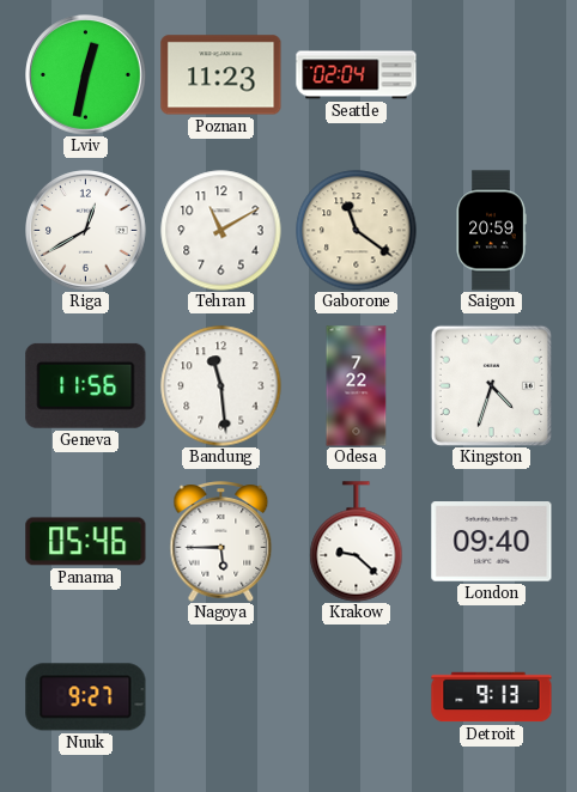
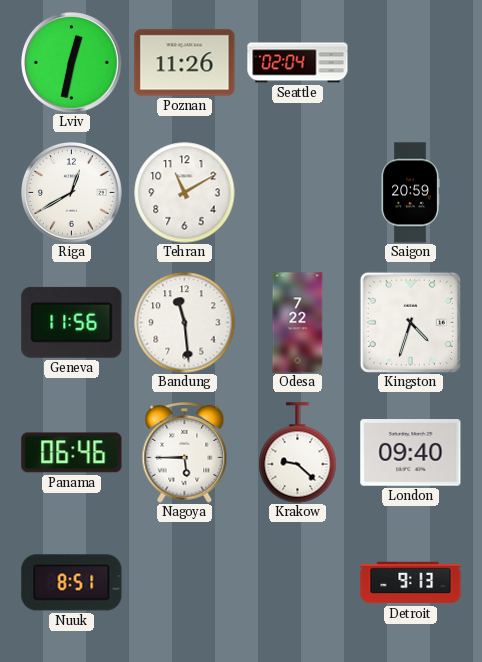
Poznan: 11:23 -> 11:26
Gaborone: 11:21 -> none
Panama: 05:46 -> 06:46
Nuuk: 9:27 -> 8:51
